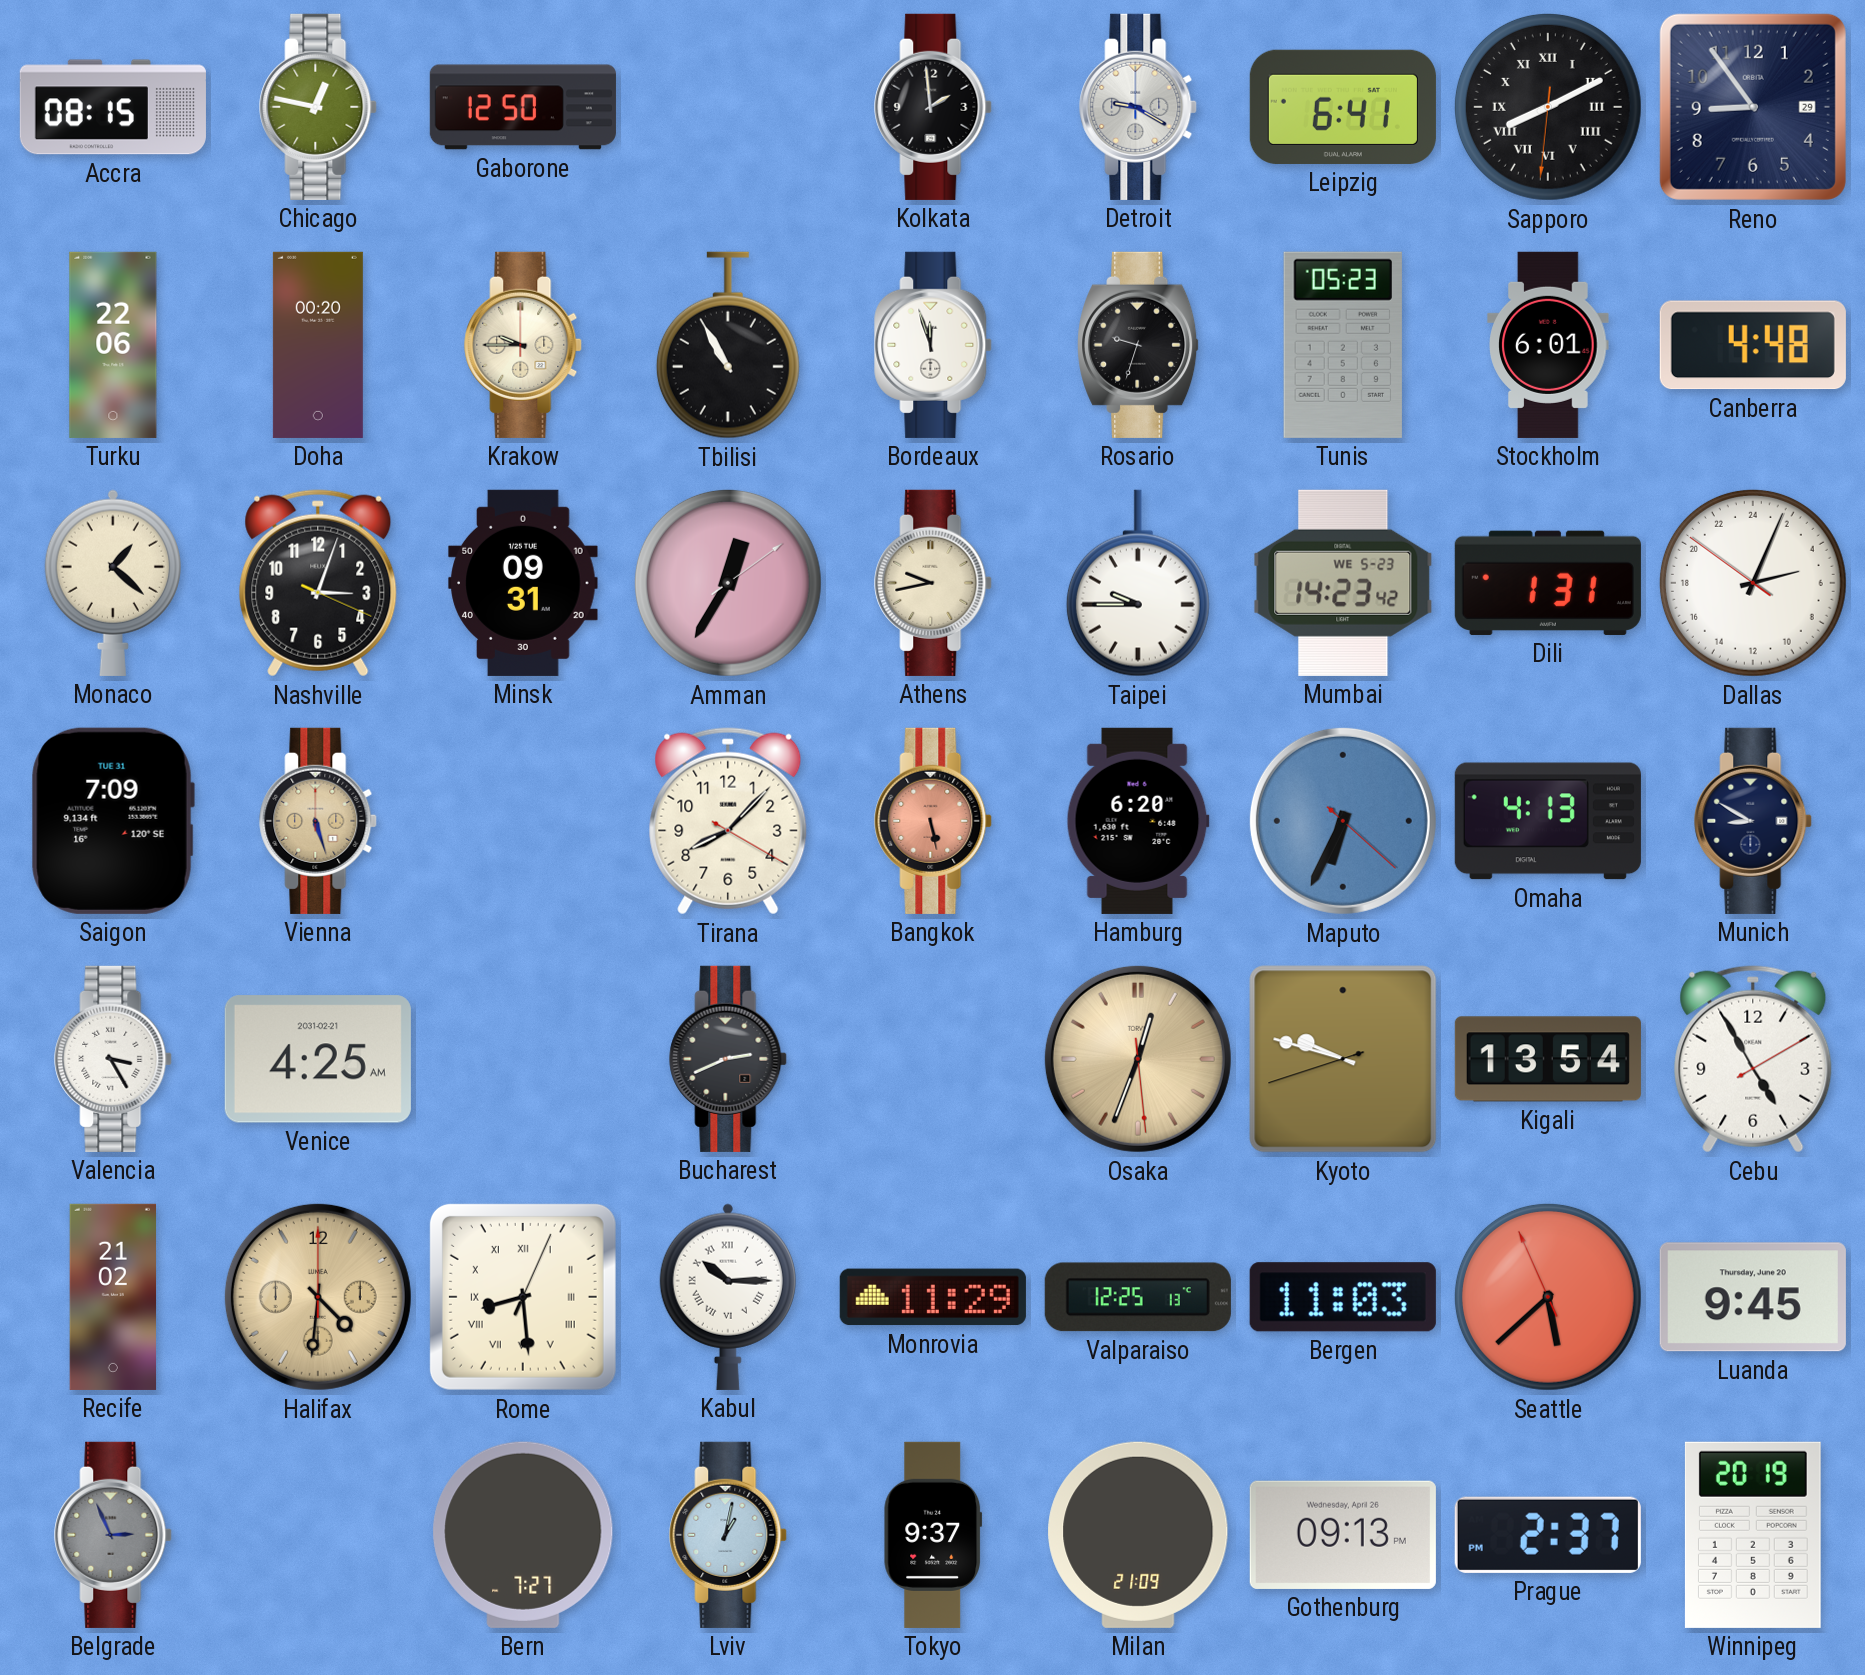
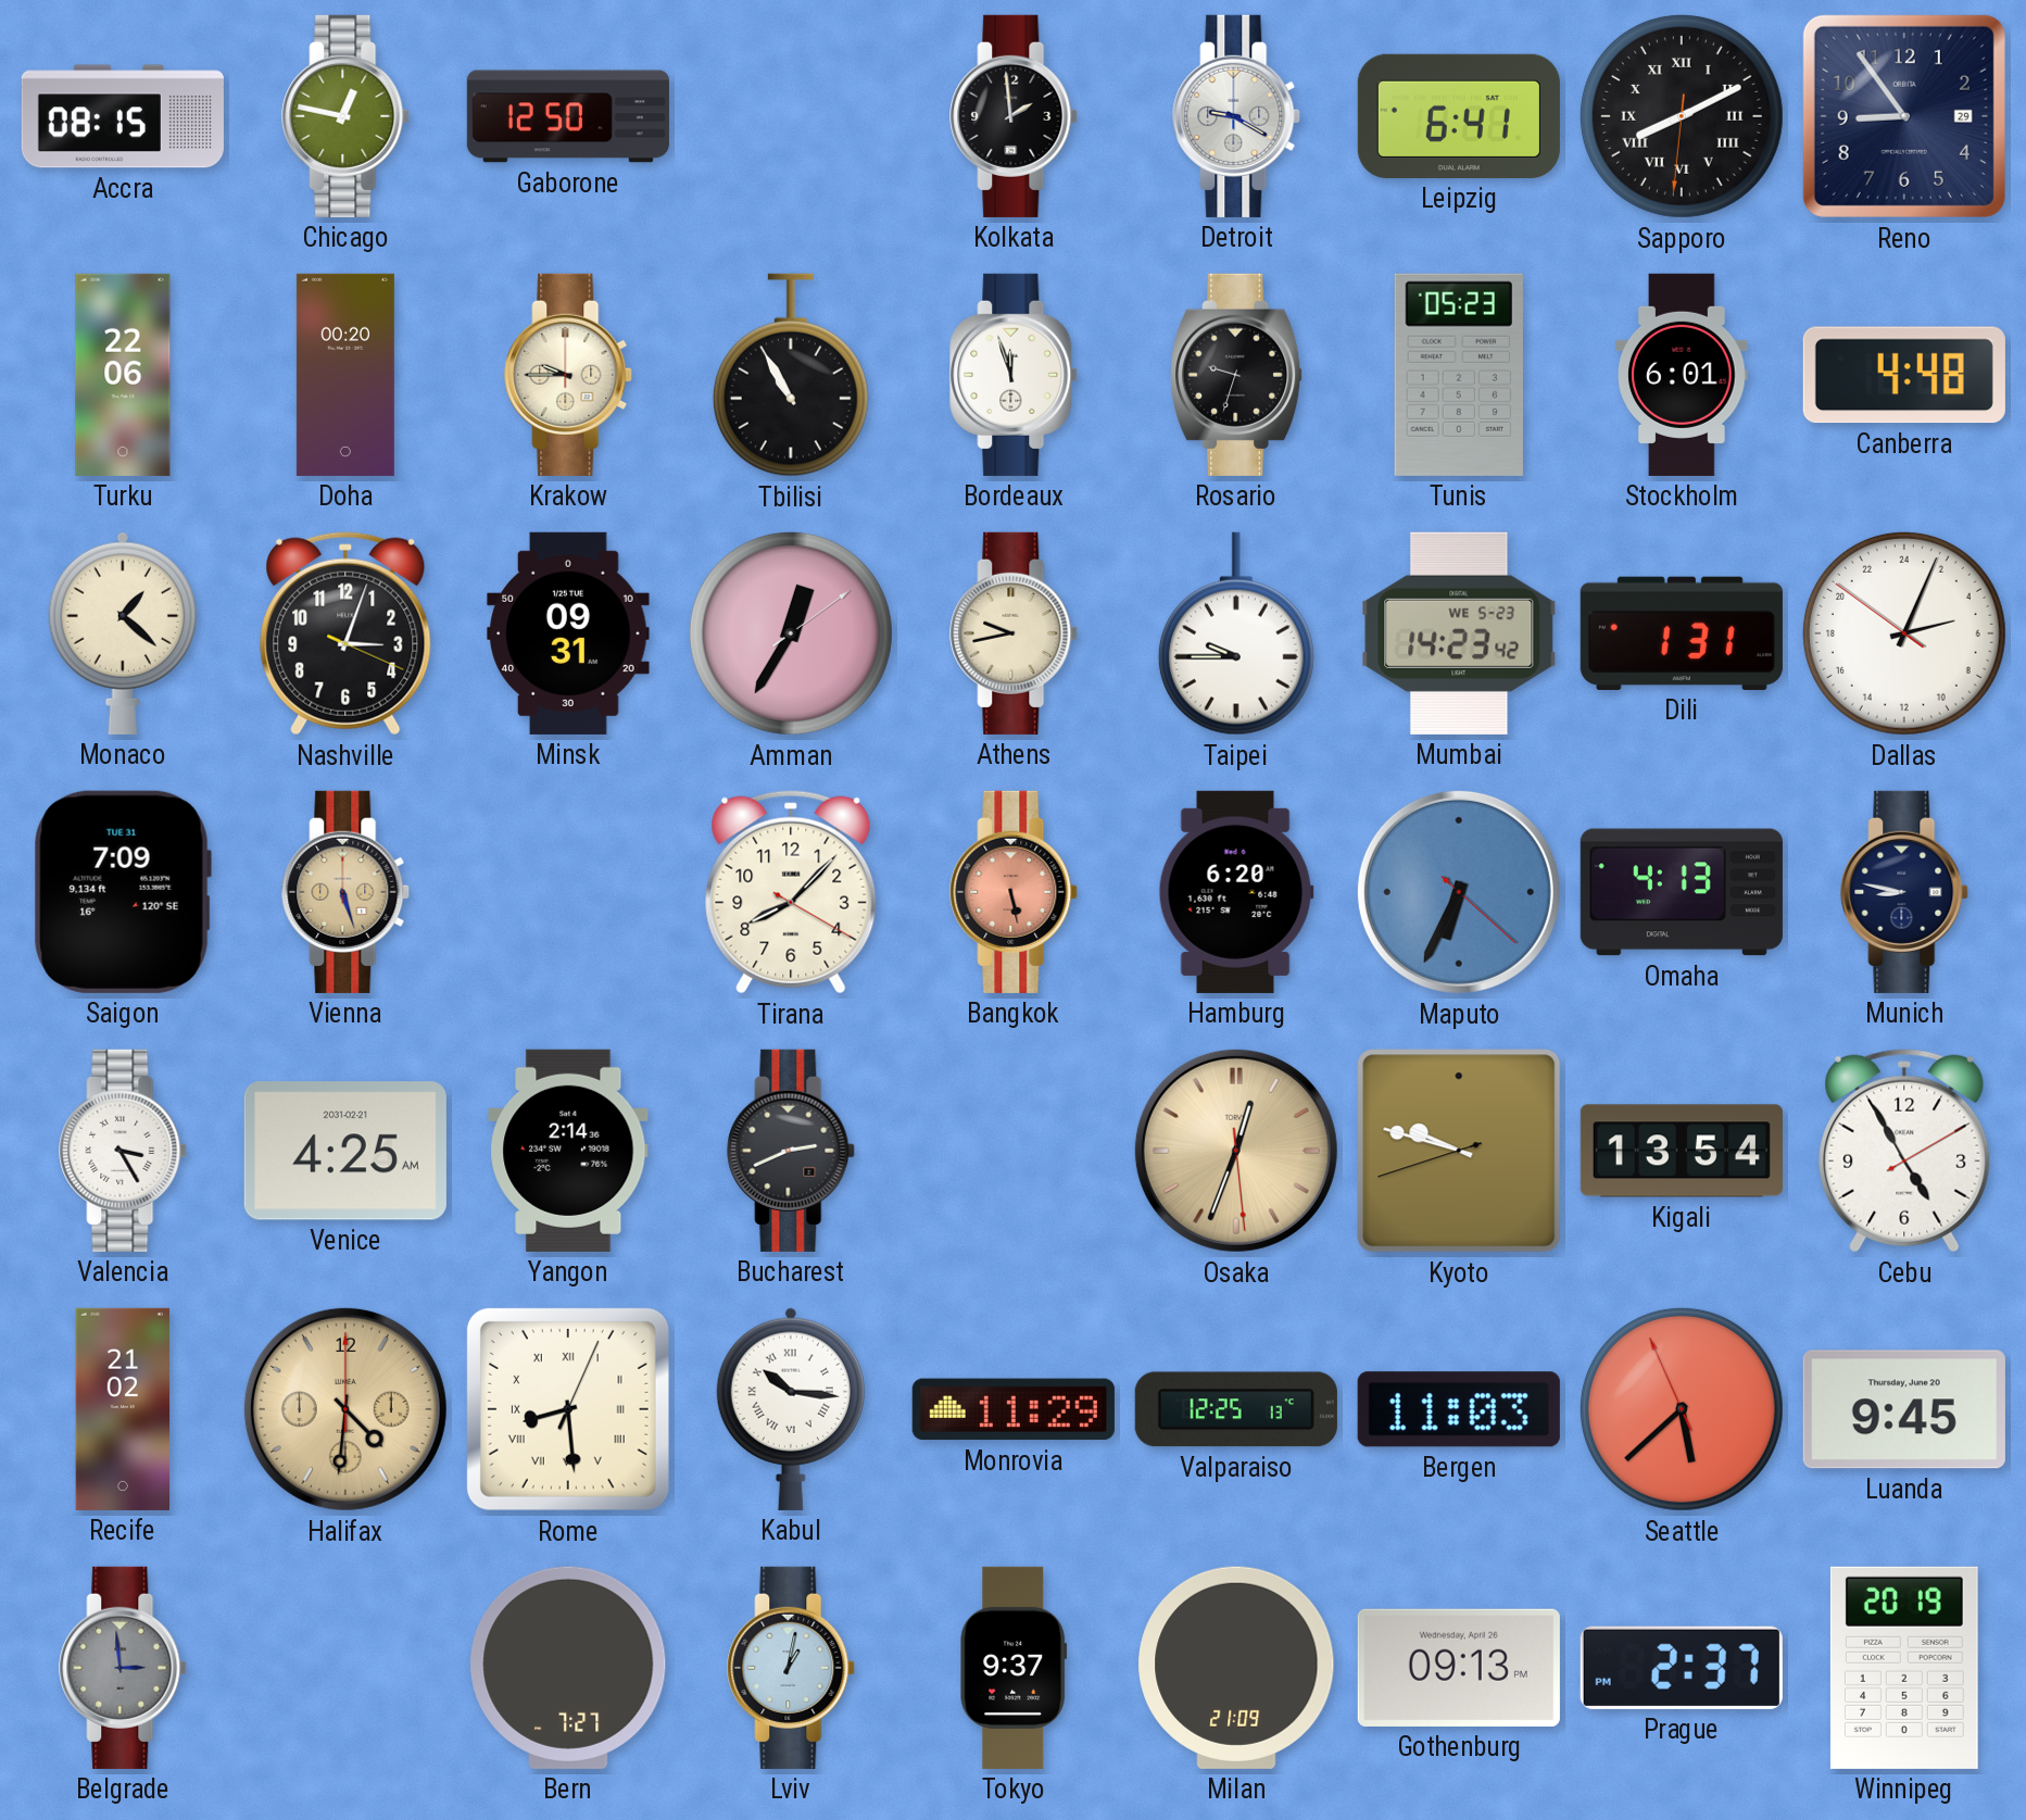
Munich: 8:50 -> 8:47
Yangon: none -> 2:14
Kabul: 10:15 -> 10:16
Belgrade: 2:56 -> 2:59
